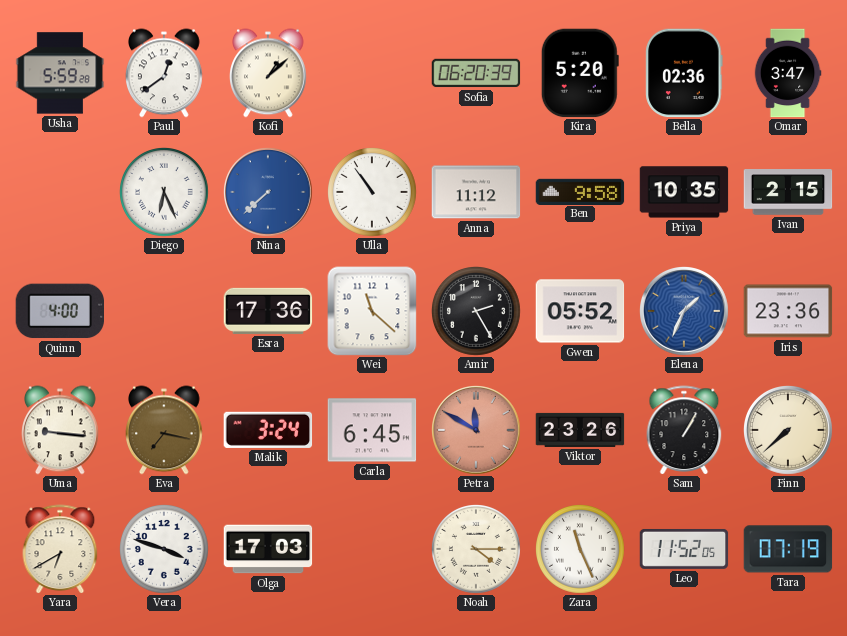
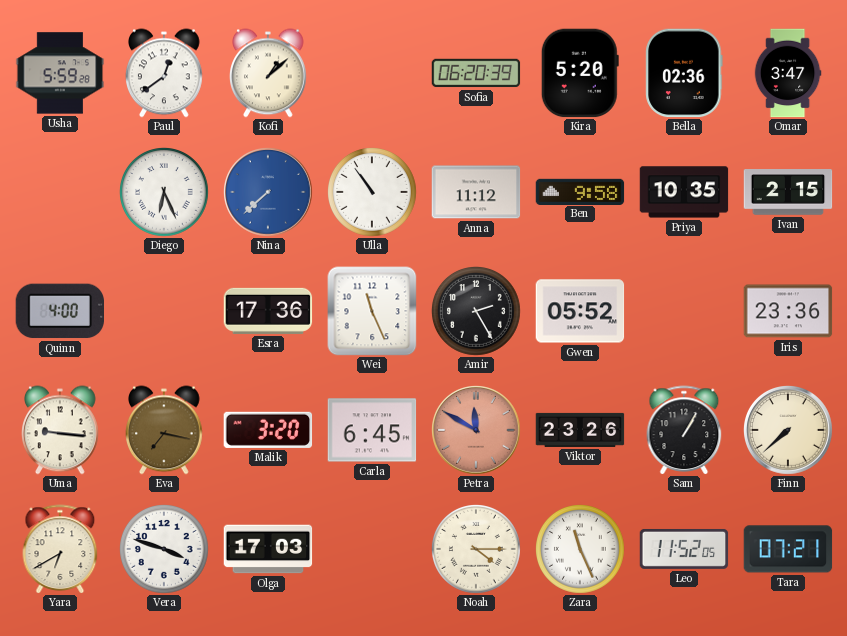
Wei: 11:22 -> 11:26
Elena: 1:34 -> none
Malik: 3:24 -> 3:20
Tara: 07:19 -> 07:21
